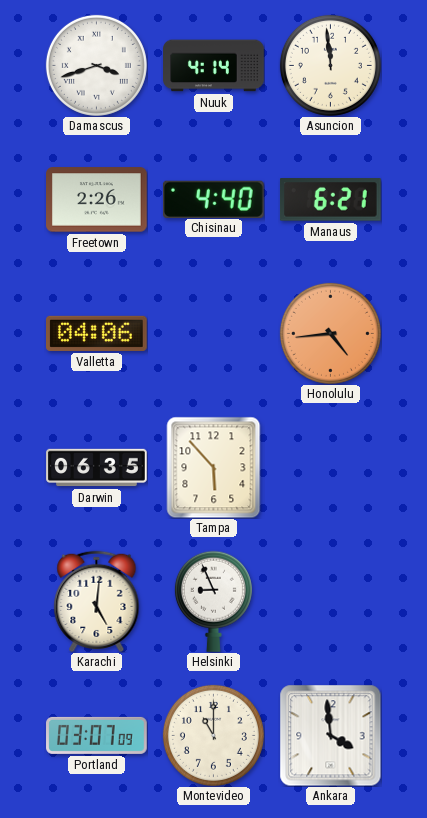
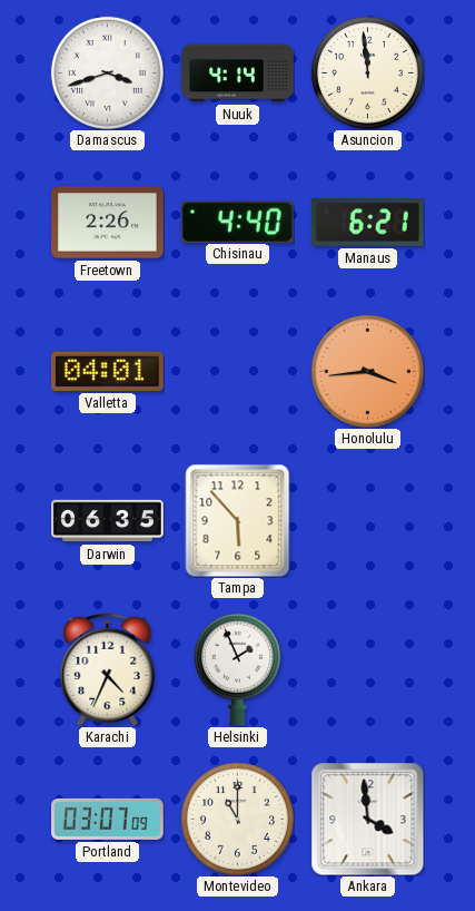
Valletta: 04:06 -> 04:01
Honolulu: 4:44 -> 3:44
Karachi: 5:01 -> 4:34
Helsinki: 8:56 -> 1:56
